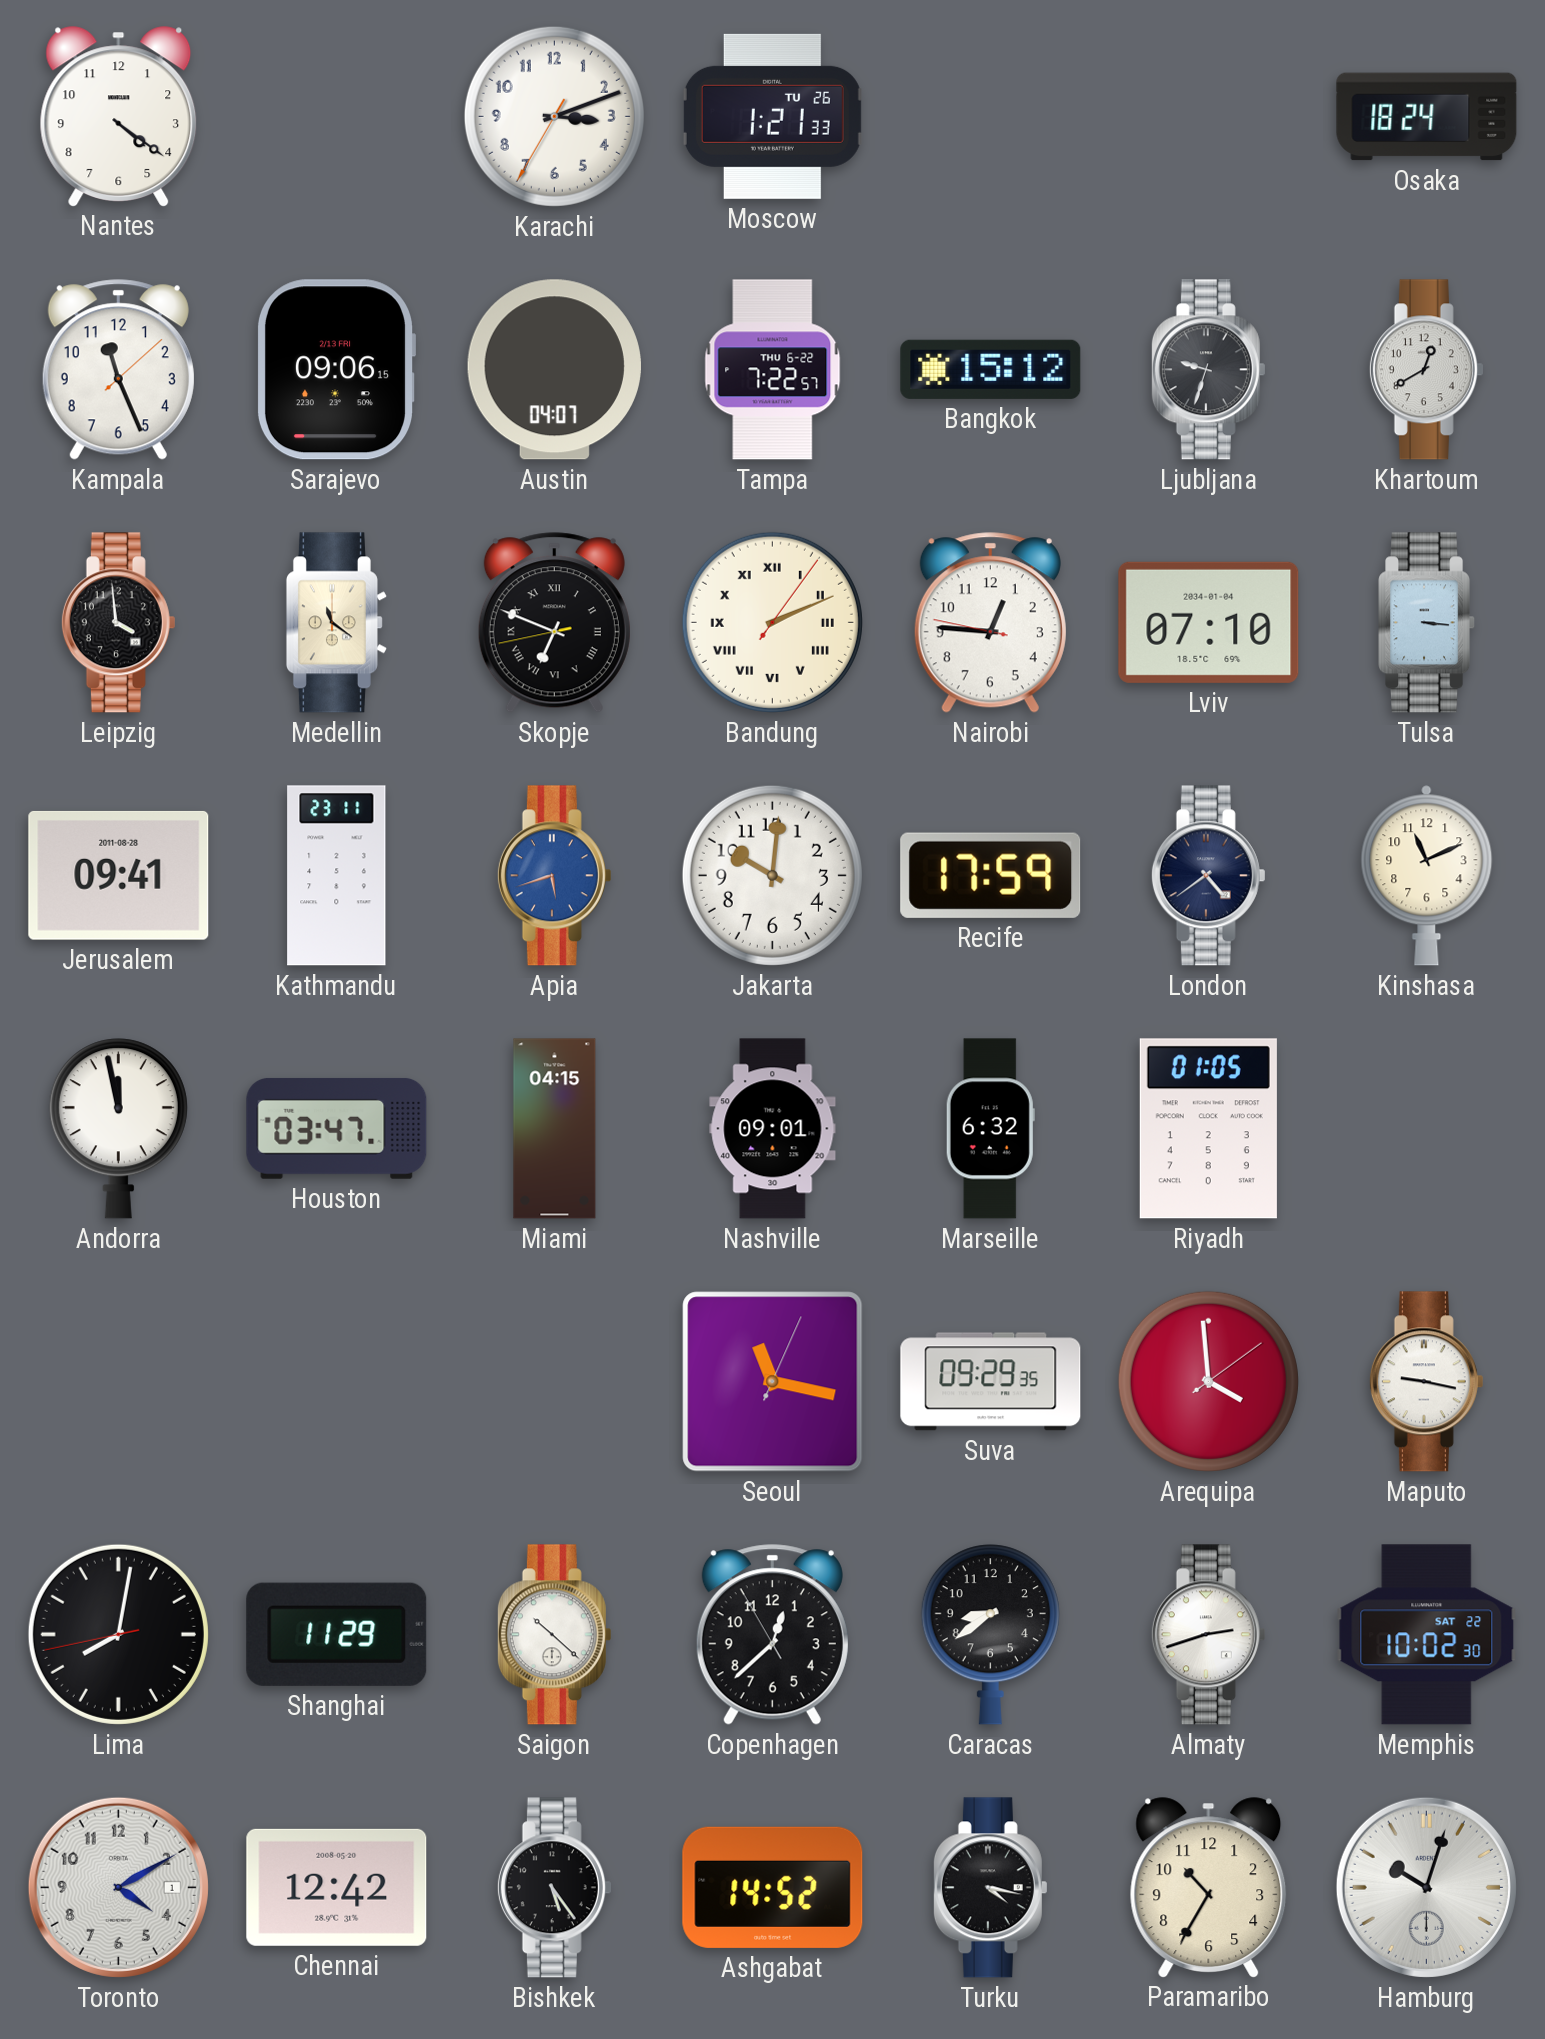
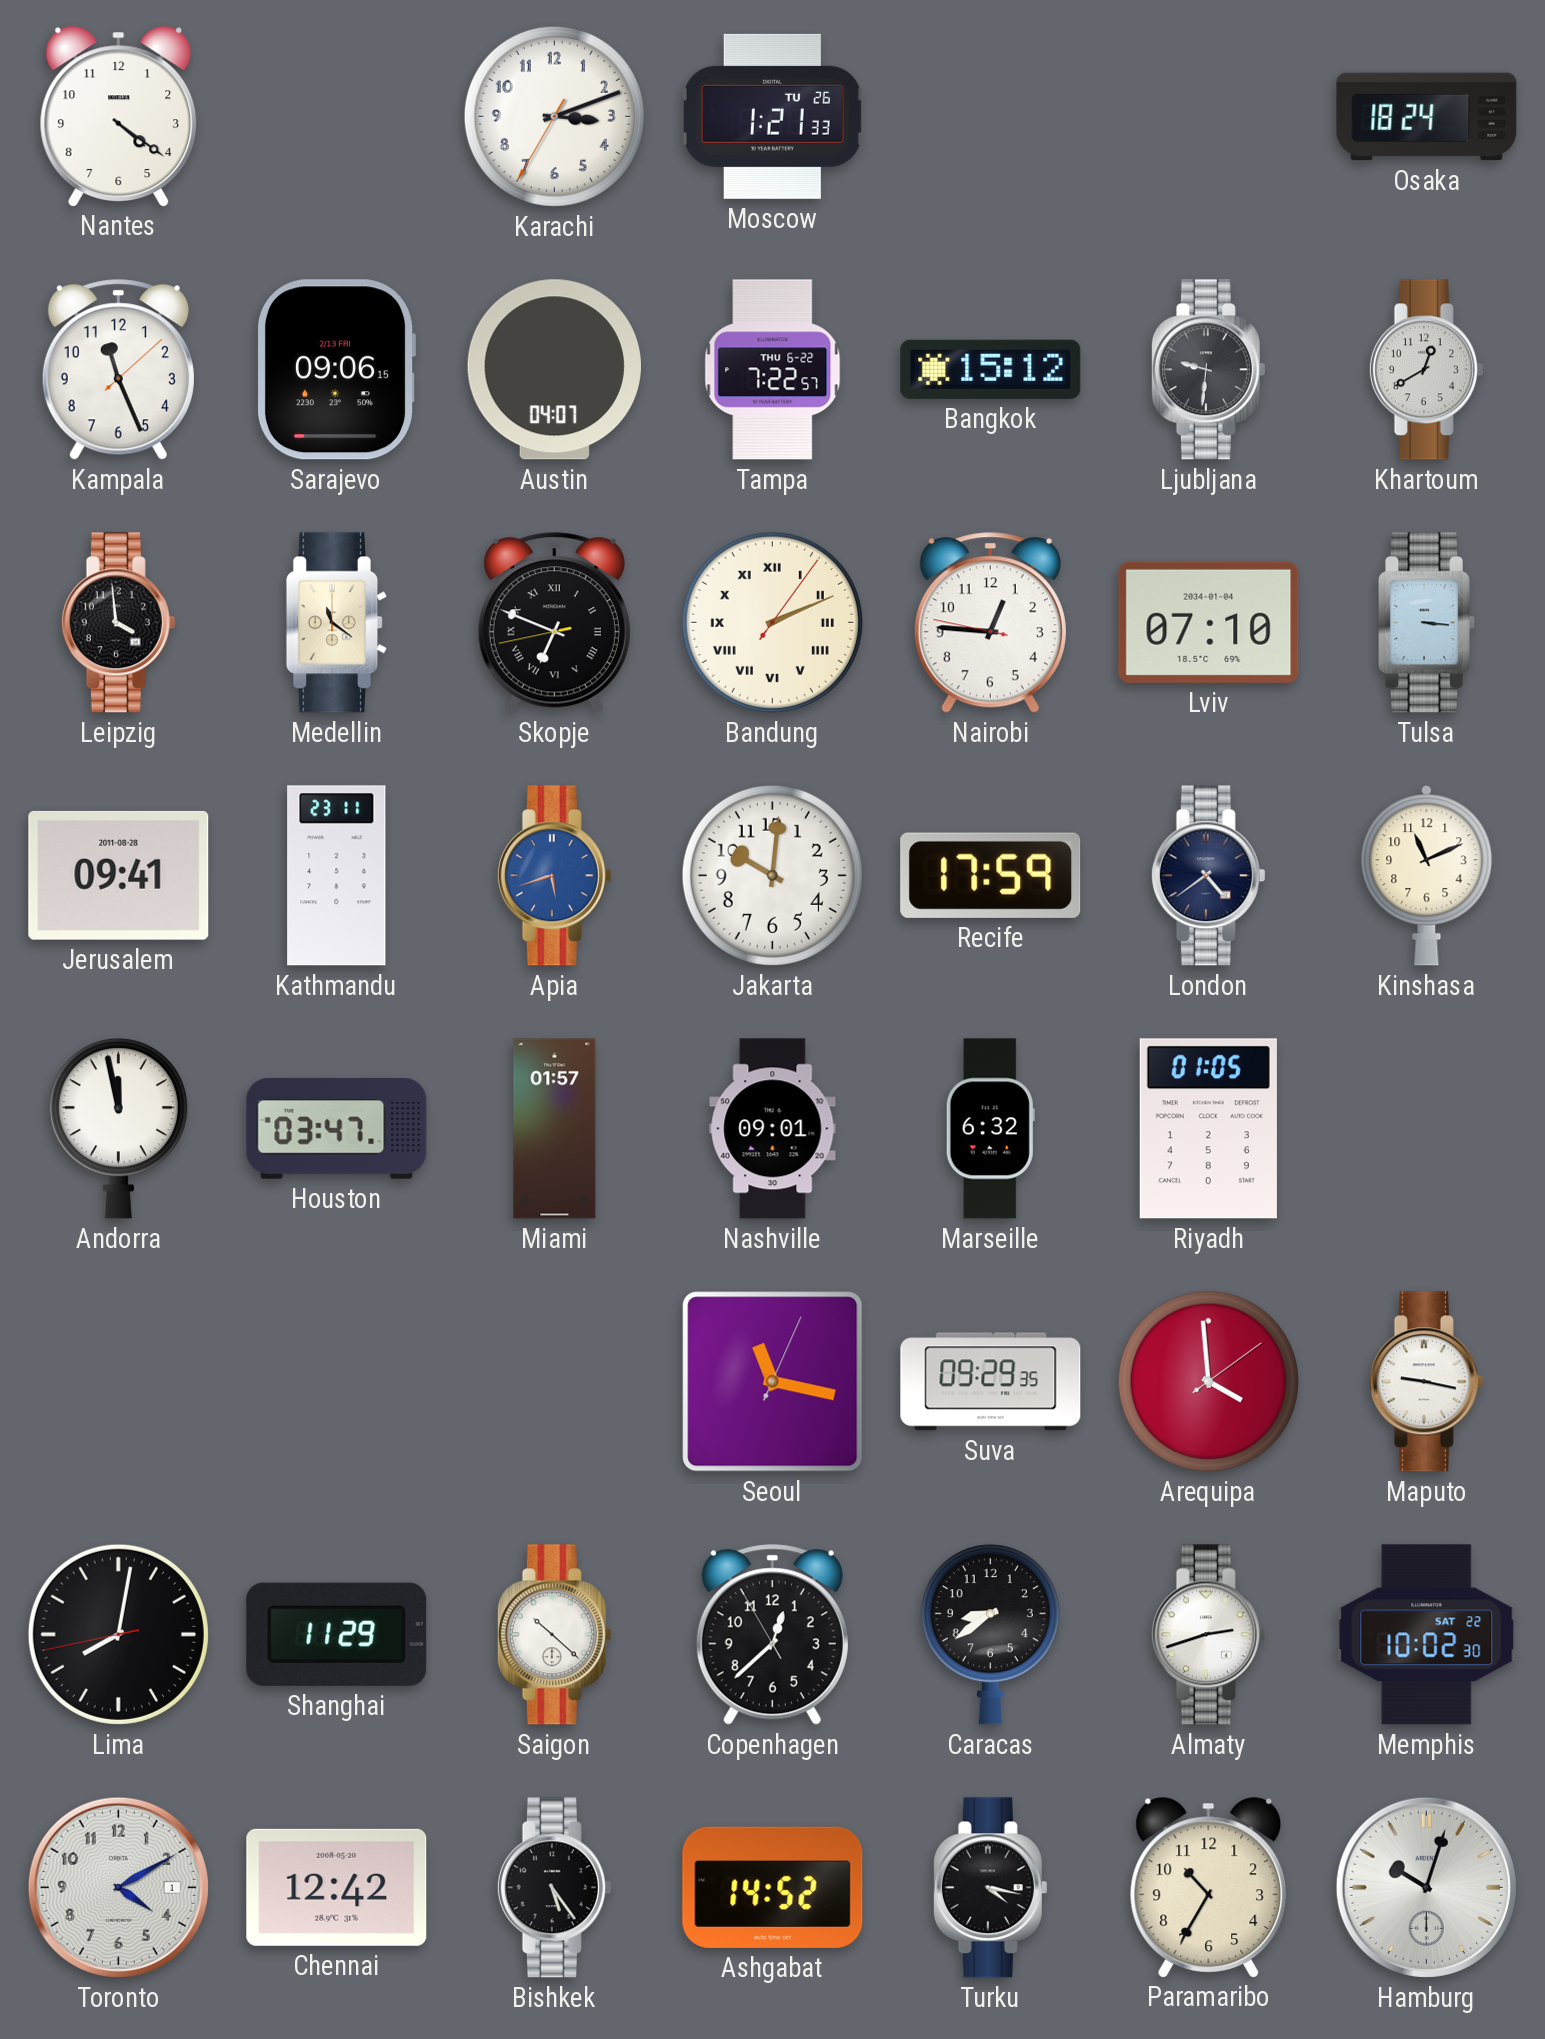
Ljubljana: 9:33 -> 9:31
Miami: 04:15 -> 01:57
